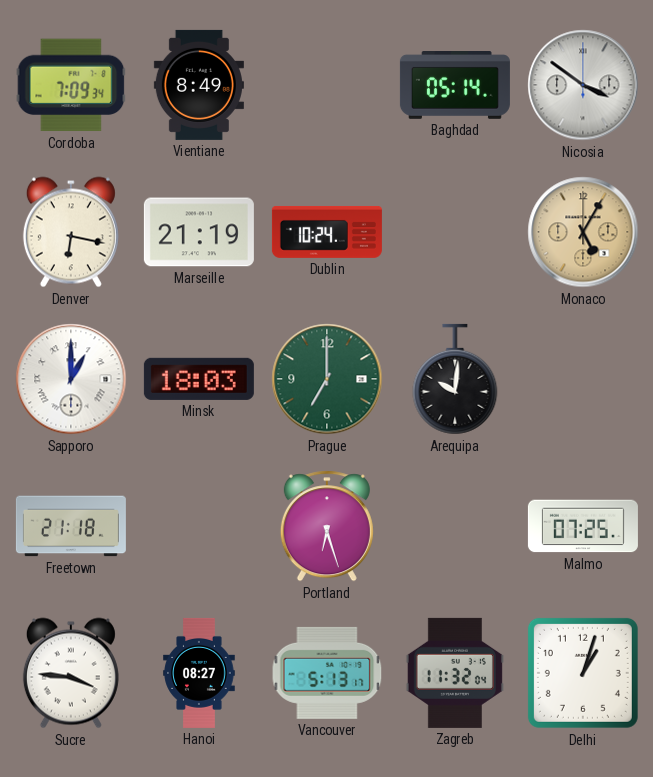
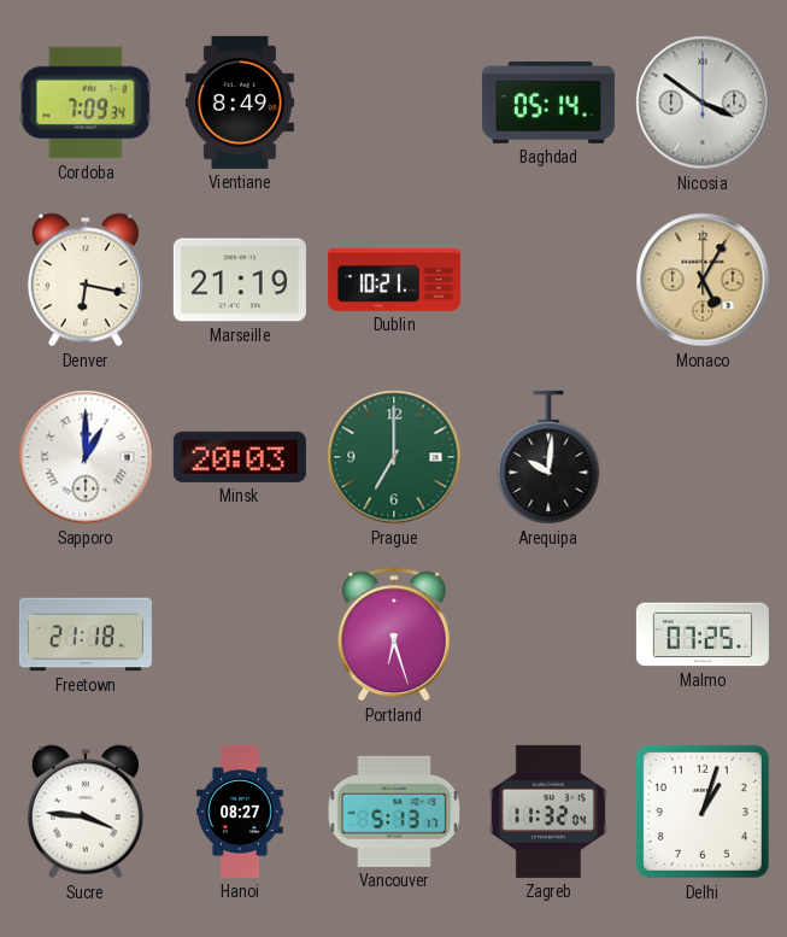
Dublin: 10:24 -> 10:21
Minsk: 18:03 -> 20:03
